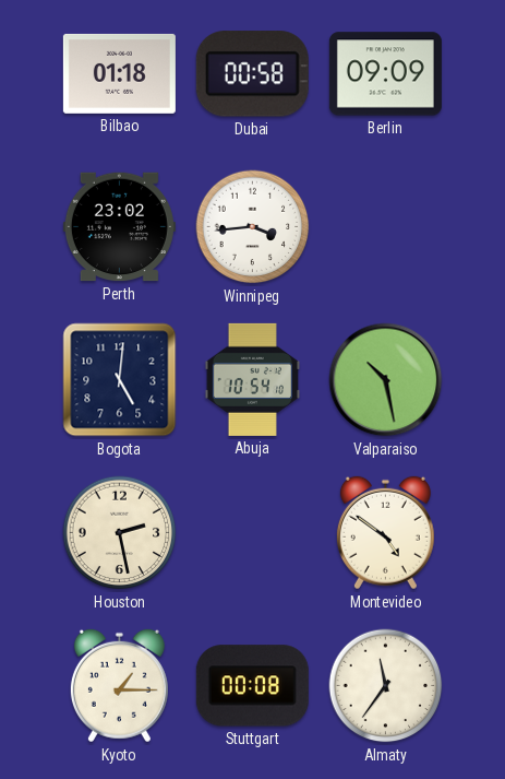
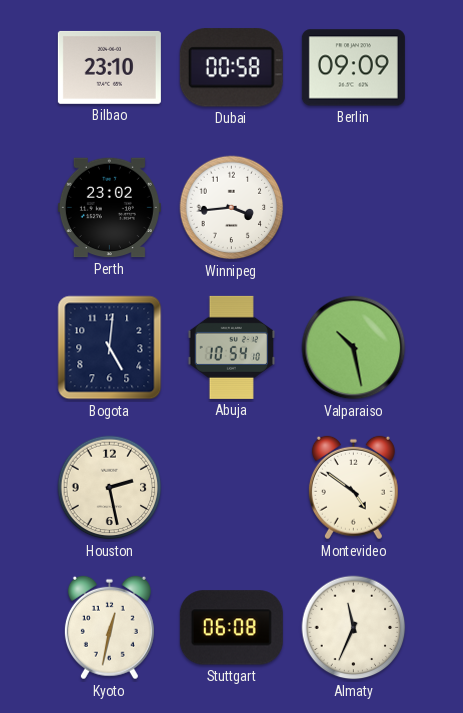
Bilbao: 01:18 -> 23:10
Kyoto: 1:15 -> 12:32
Stuttgart: 00:08 -> 06:08
Almaty: 11:36 -> 11:34
